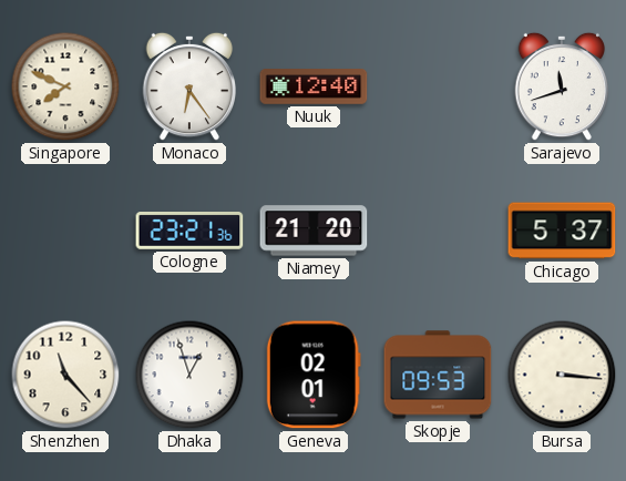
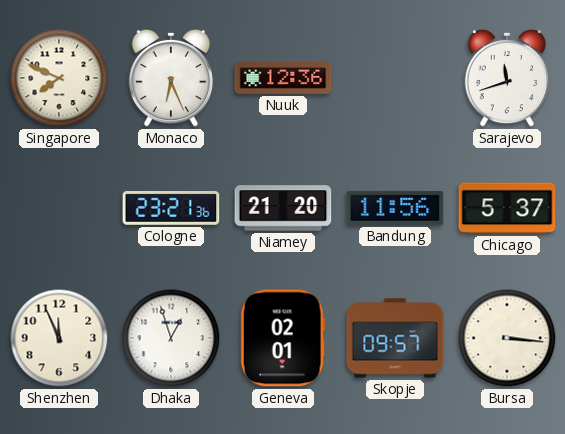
Monaco: 6:24 -> 6:26
Nuuk: 12:40 -> 12:36
Bandung: none -> 11:56
Shenzhen: 11:23 -> 11:56
Skopje: 09:53 -> 09:57
